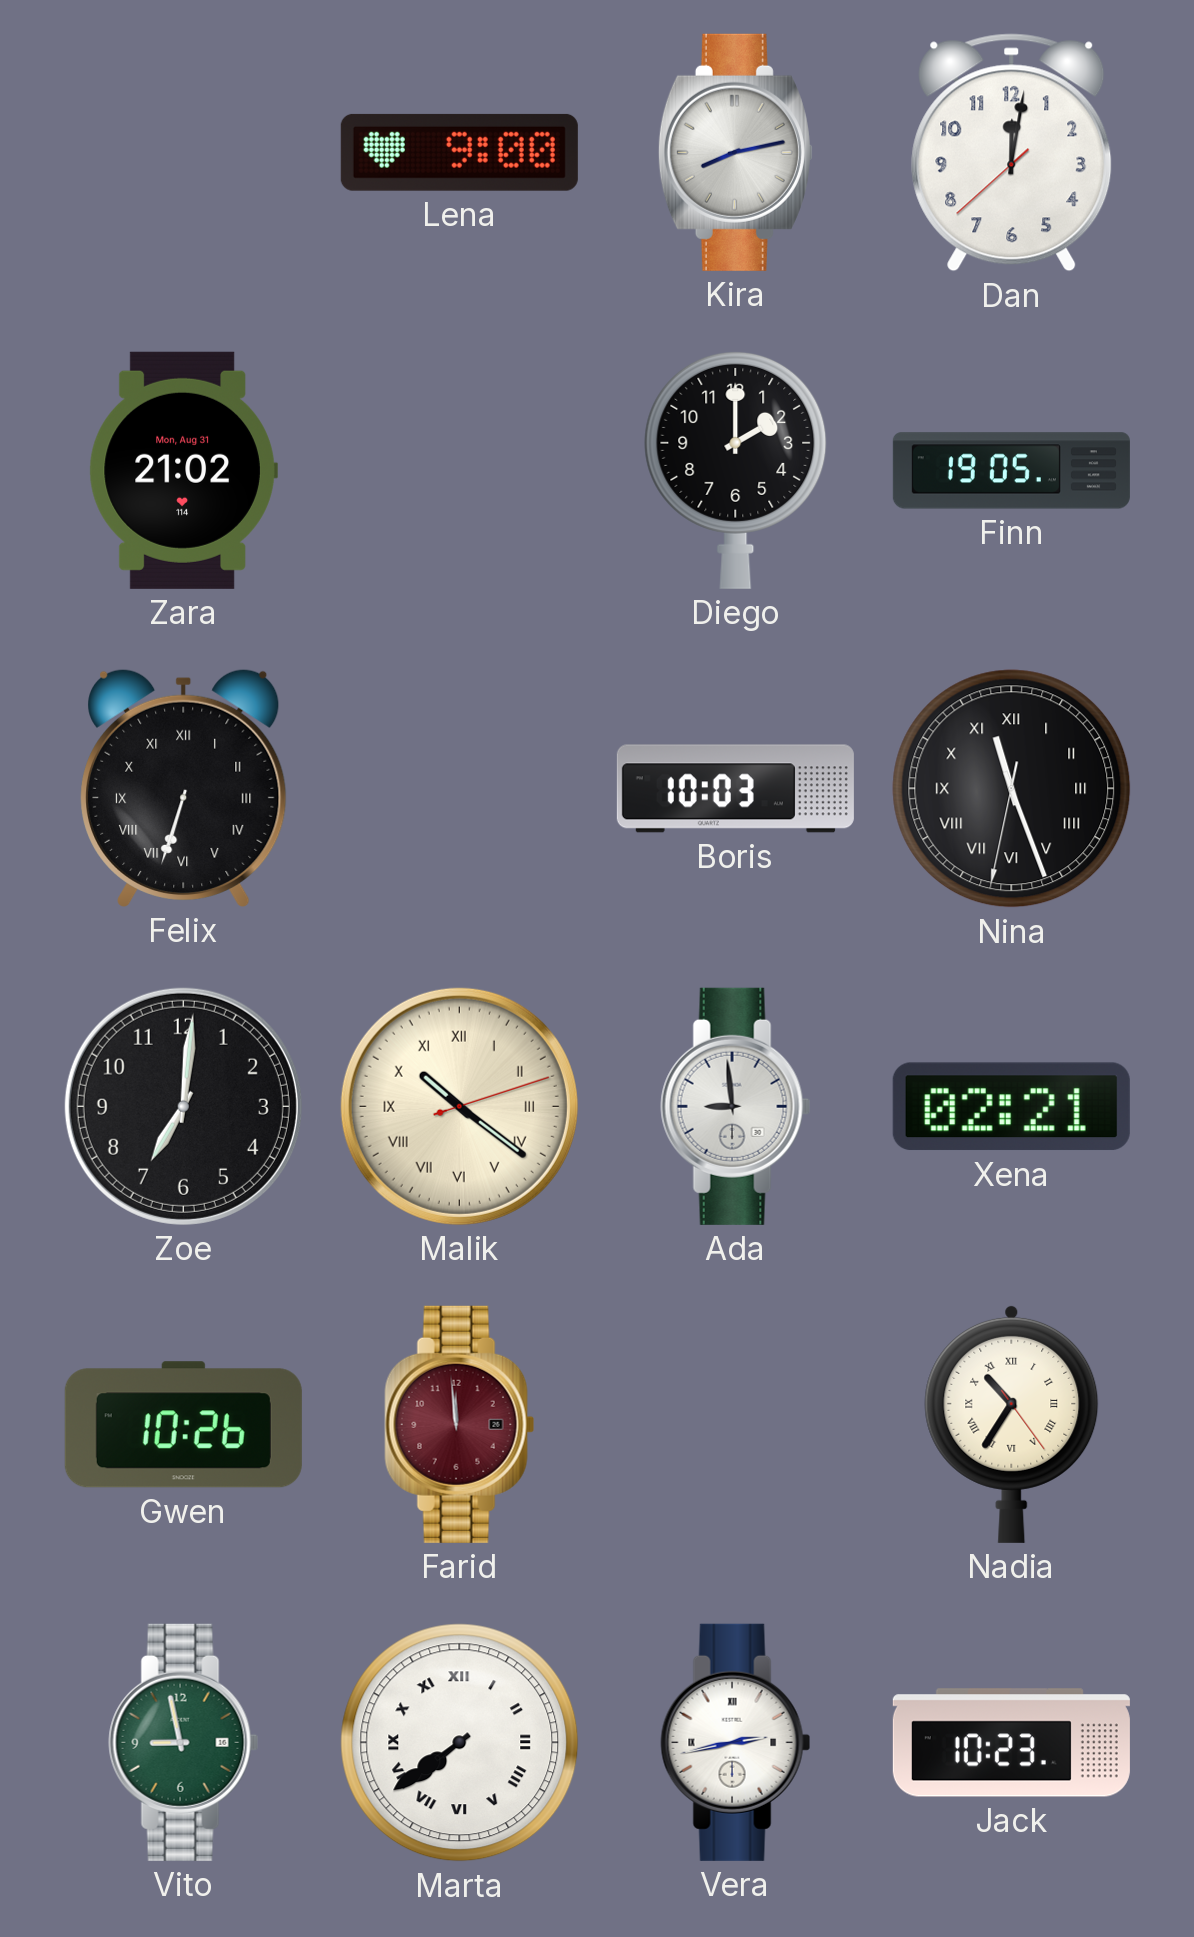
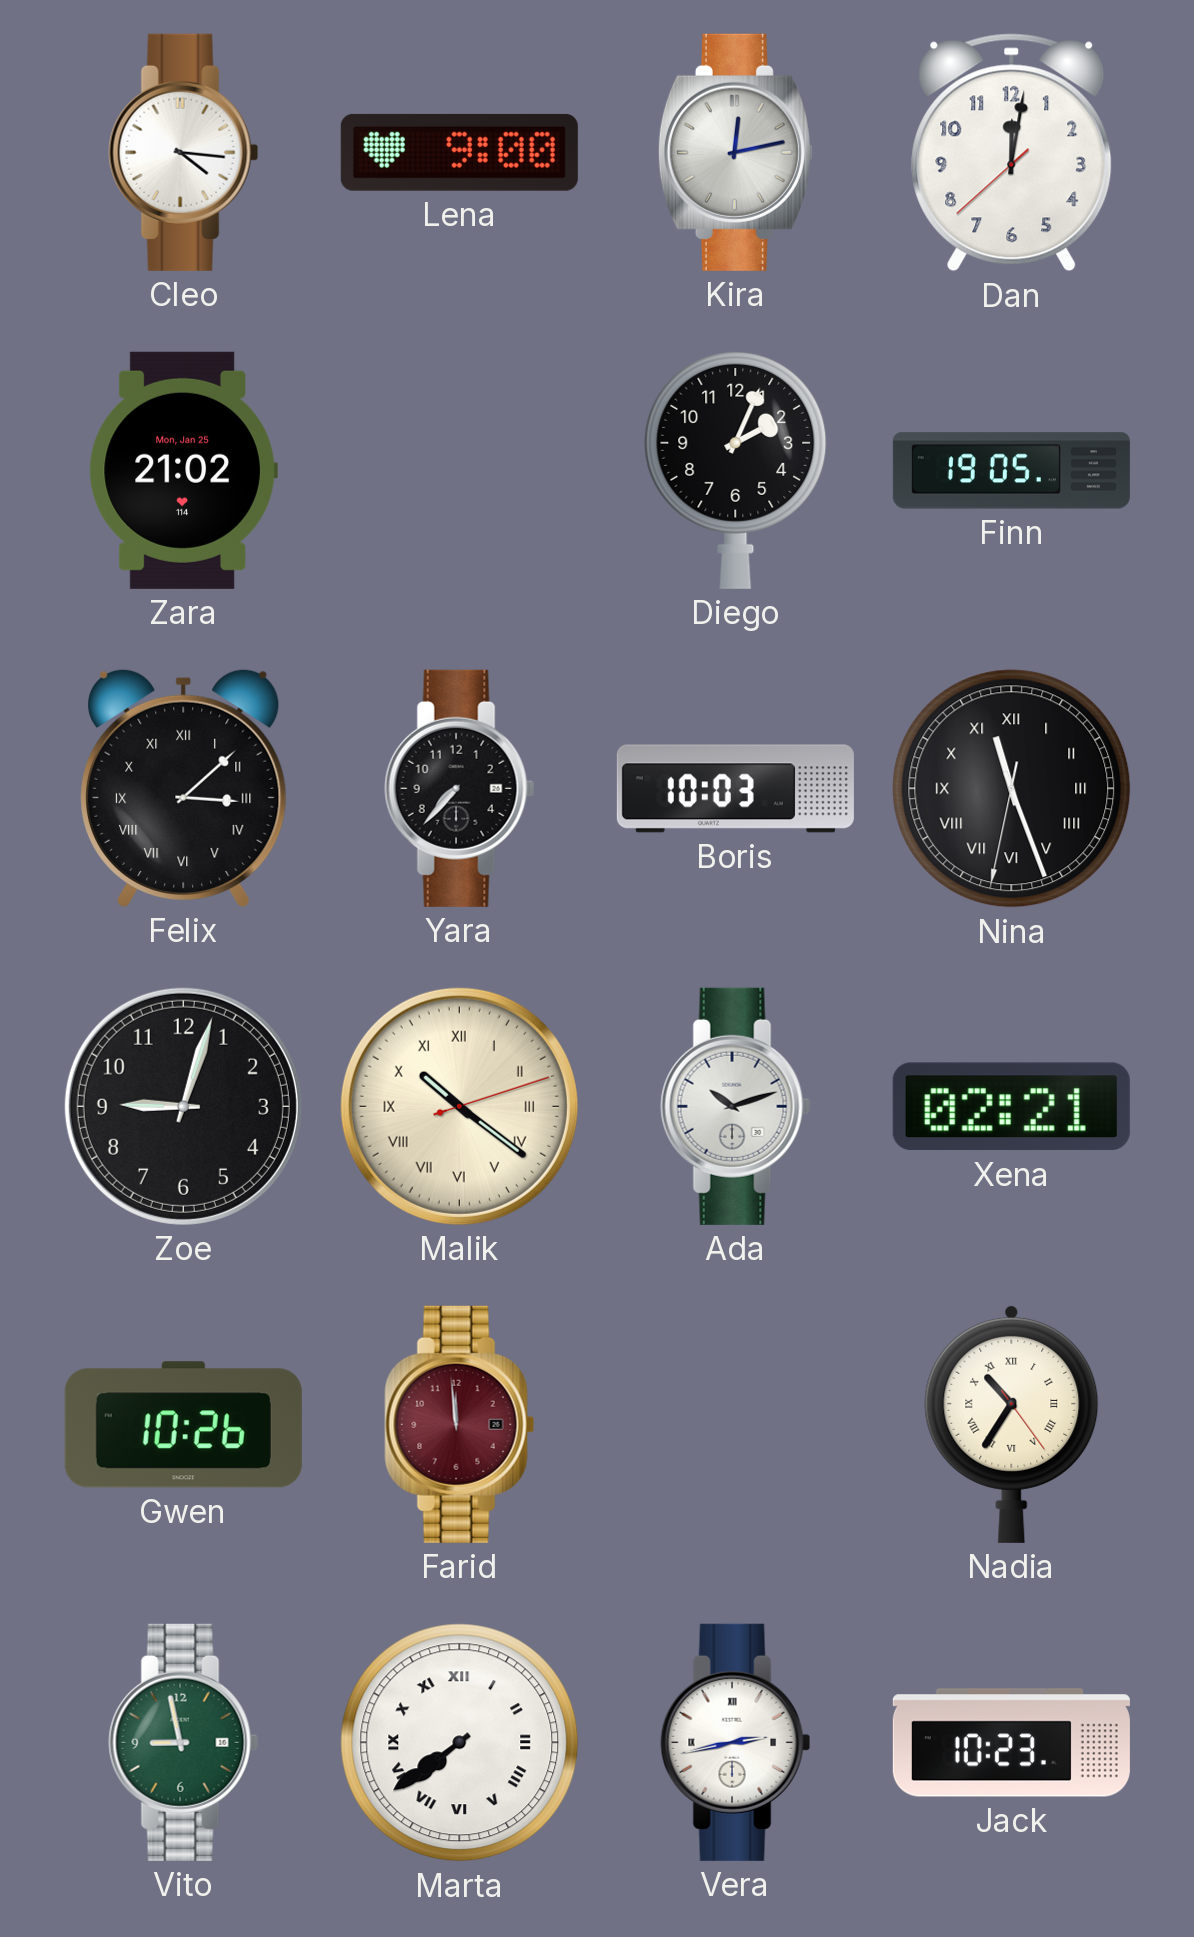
Cleo: none -> 4:16
Kira: 8:13 -> 12:13
Zara date: Mon, Aug 31 -> Mon, Jan 25
Diego: 2:00 -> 2:04
Felix: 6:33 -> 3:08
Yara: none -> 7:37
Zoe: 7:01 -> 9:03
Ada: 8:59 -> 10:12
